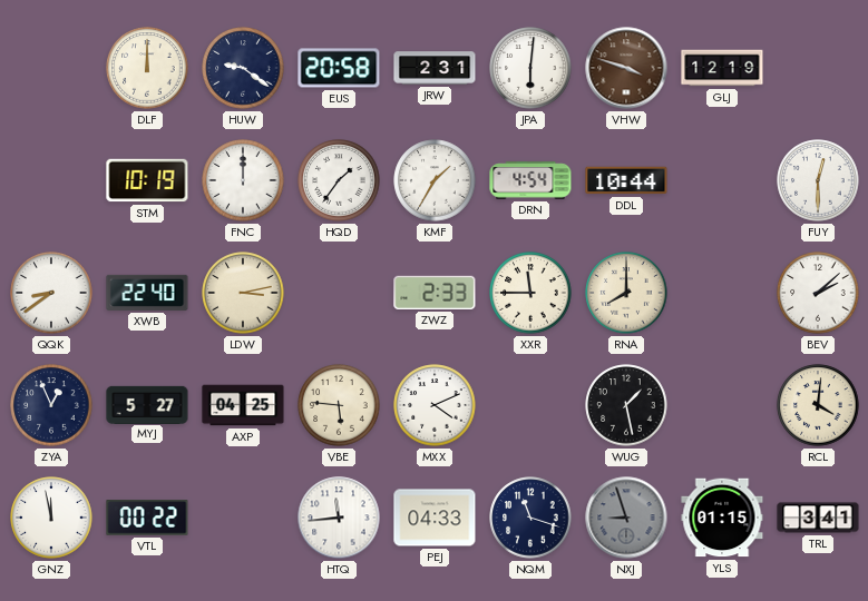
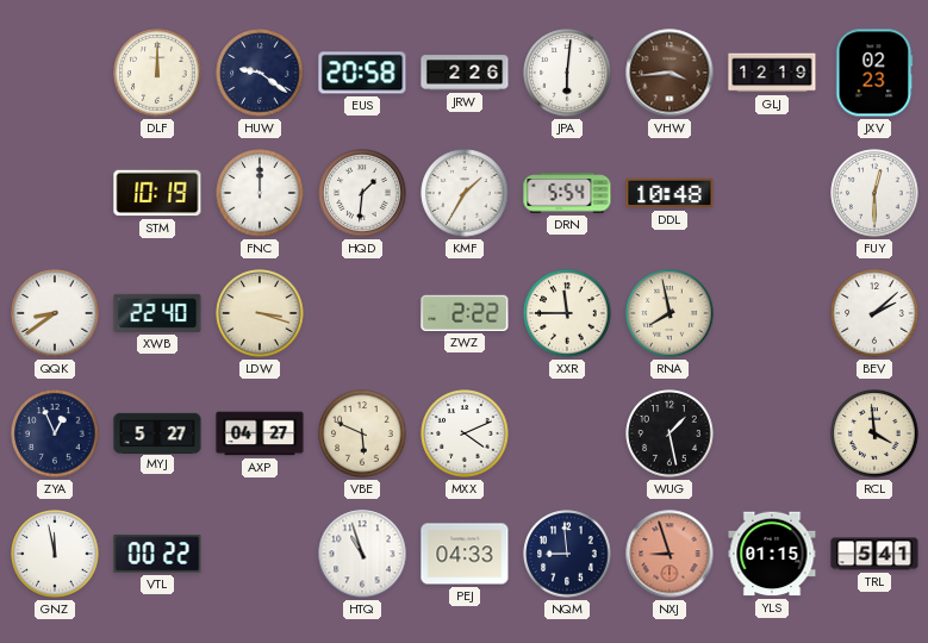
JRW: 2:31 -> 2:26
VHW: 3:48 -> 3:44
JXV: none -> 02:23
HQD: 1:36 -> 1:31
DRN: 4:54 -> 5:54
DDL: 10:44 -> 10:48
LDW: 3:13 -> 3:18
ZWZ: 2:33 -> 2:22
RNA: 8:00 -> 7:58
AXP: 04:25 -> 04:27
VBE: 5:46 -> 5:49
RCL: 4:01 -> 3:59
HTQ: 11:44 -> 10:57
NQM: 11:18 -> 8:59
NXJ dial: grey -> salmon
TRL: 3:41 -> 5:41
